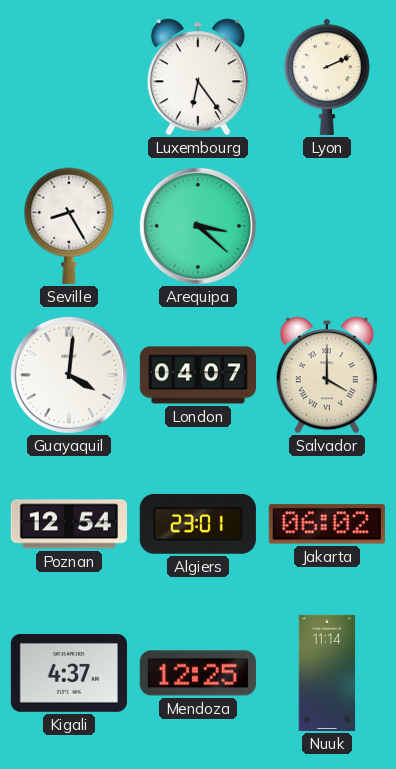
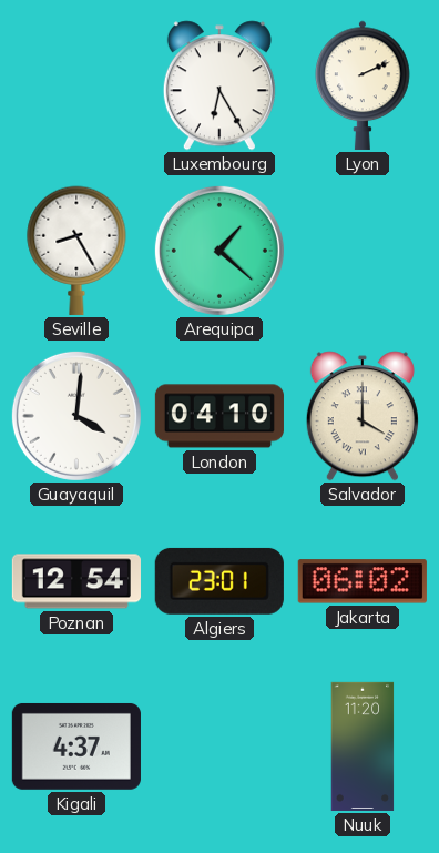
Luxembourg: 6:24 -> 6:25
Arequipa: 3:22 -> 1:22
London: 04:07 -> 04:10
Mendoza: 12:25 -> none
Nuuk: 11:14 -> 11:20
